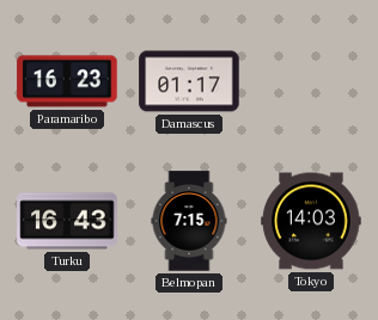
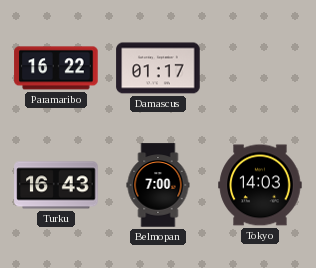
Paramaribo: 16:23 -> 16:22
Belmopan: 7:15 -> 7:00
